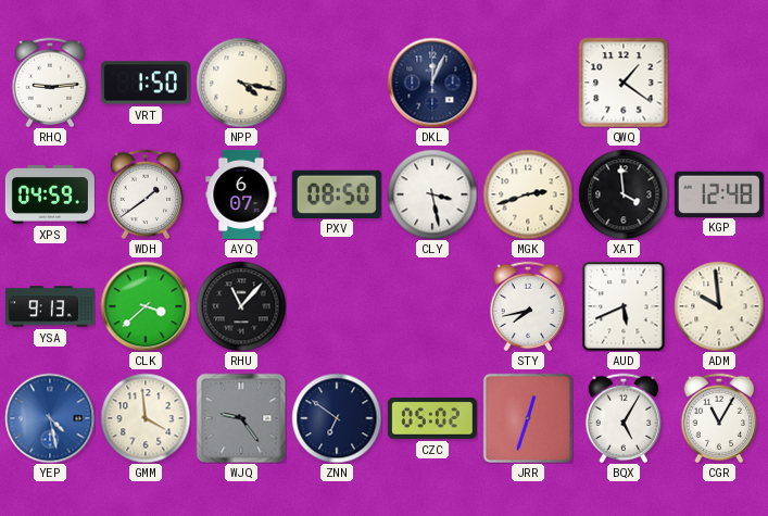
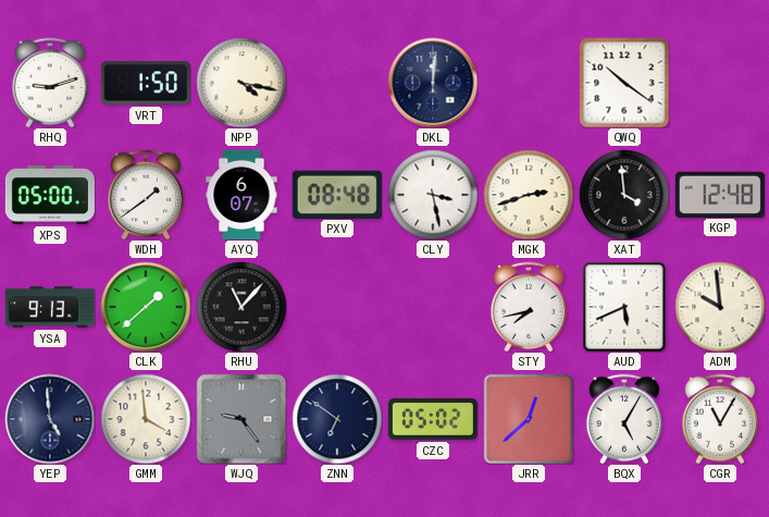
RHQ: 9:14 -> 9:12
DKL: 12:04 -> 12:01
QWQ: 1:21 -> 10:21
XPS: 04:59 -> 05:00
PXV: 08:50 -> 08:48
CLK: 3:38 -> 1:38
YEP: 4:28 -> 4:59
YEP dial: blue -> navy
JRR: 12:33 -> 12:38
